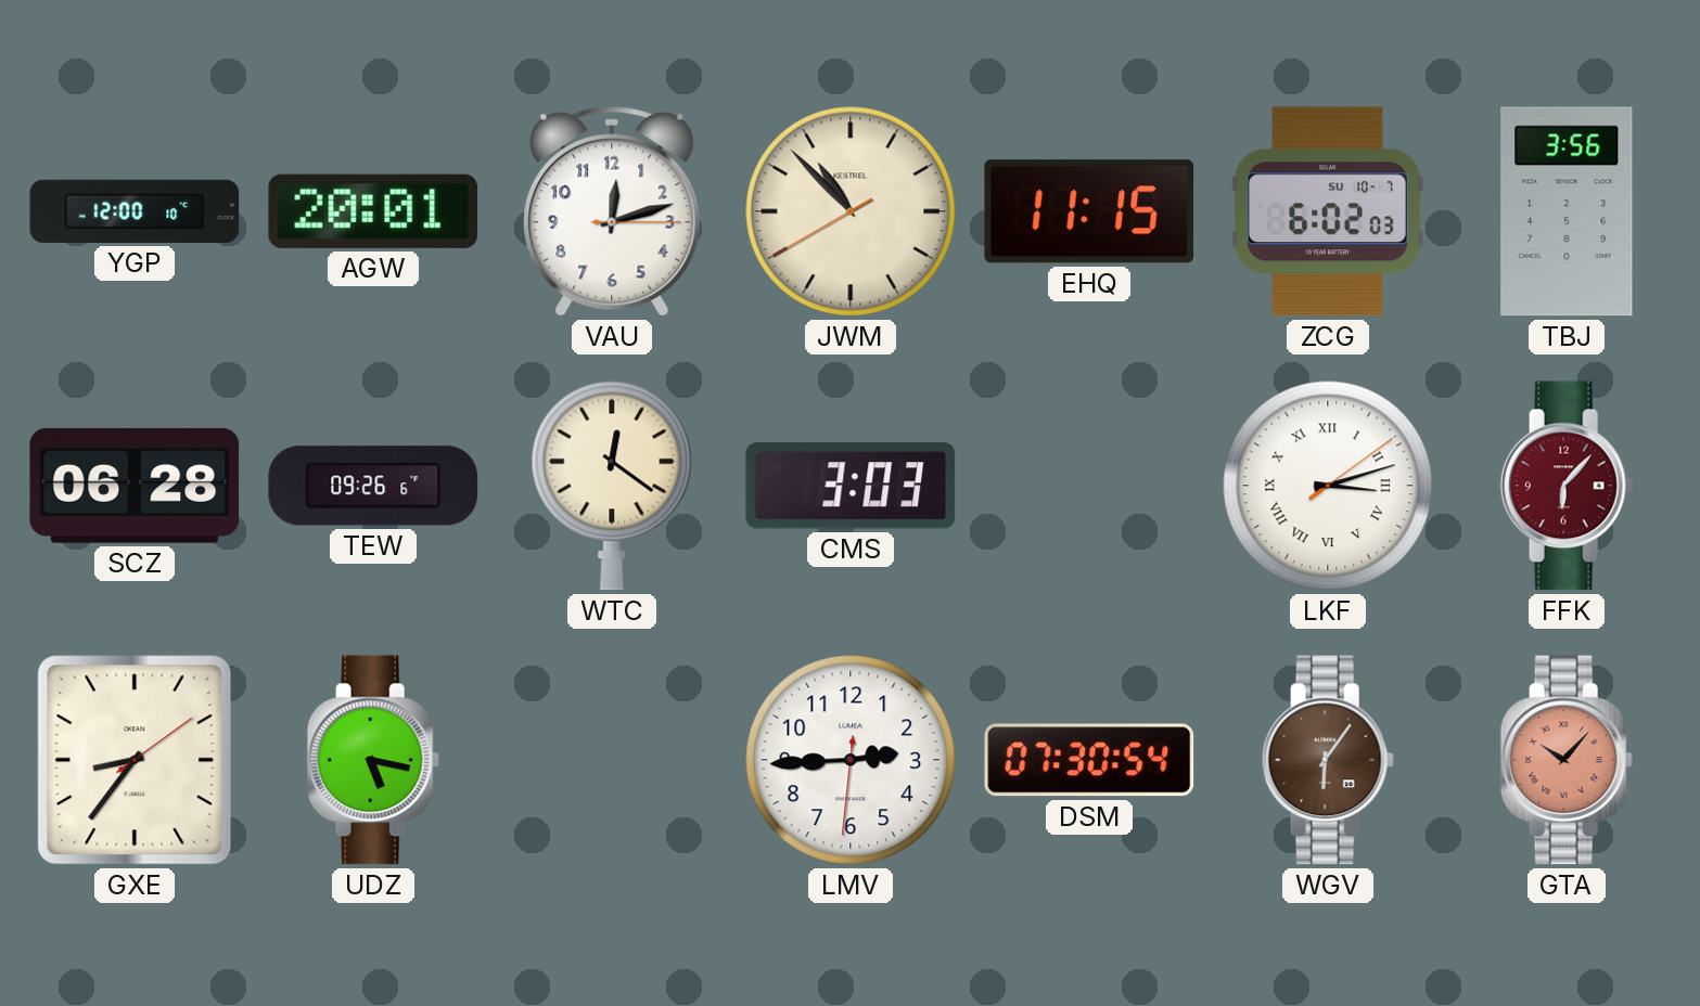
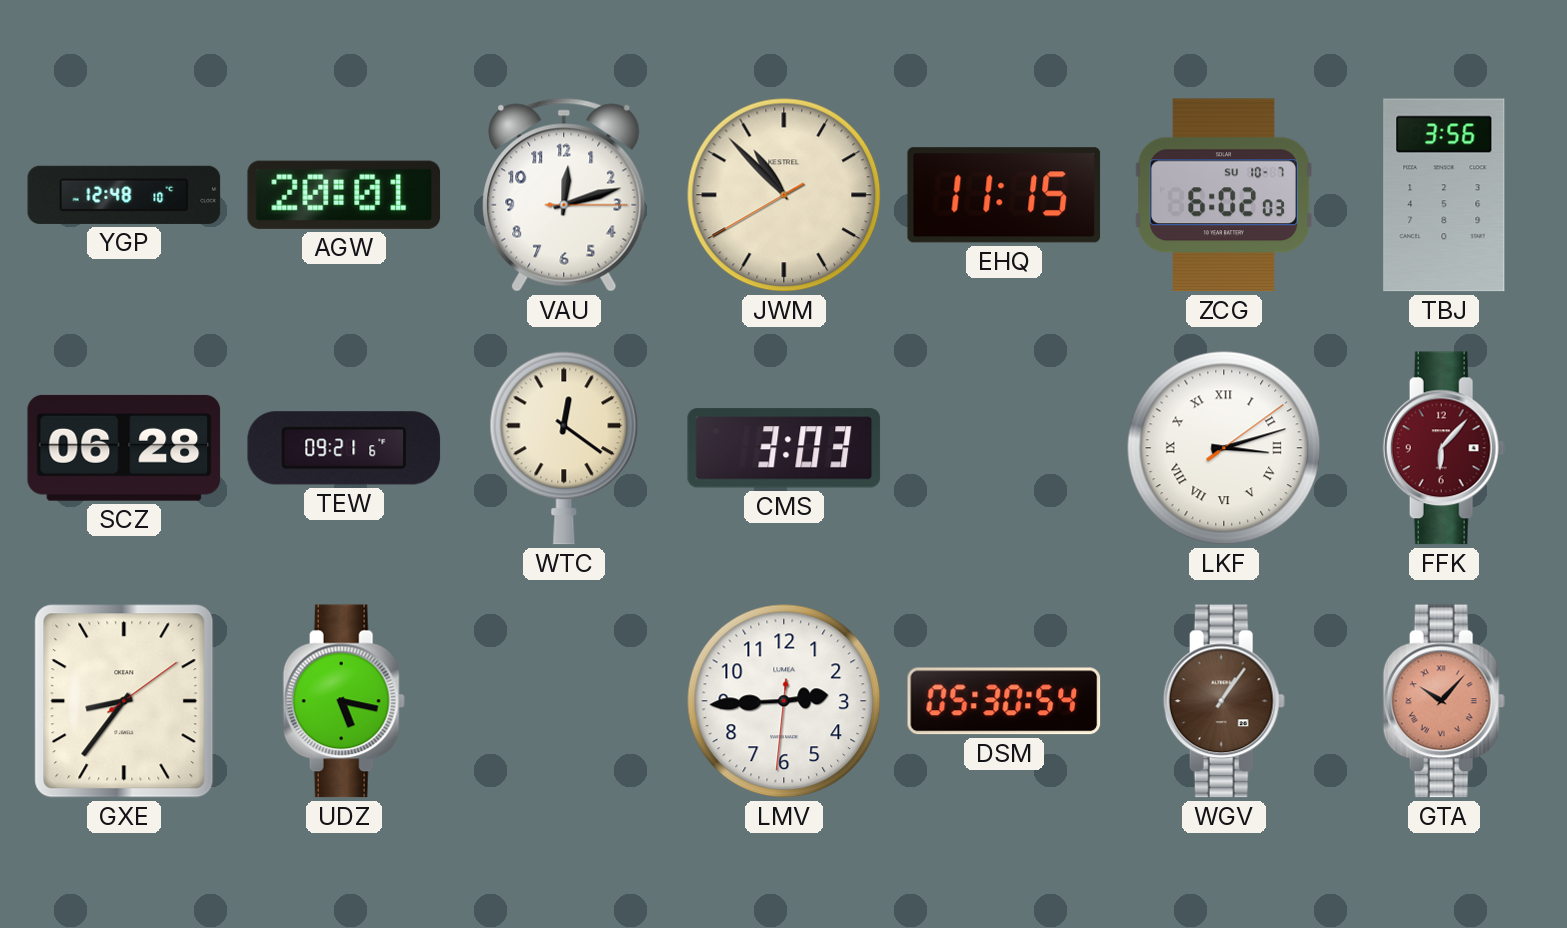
YGP: 12:00 -> 12:48
TEW: 09:26 -> 09:21
DSM: 07:30 -> 05:30
WGV: 6:06 -> 1:06
